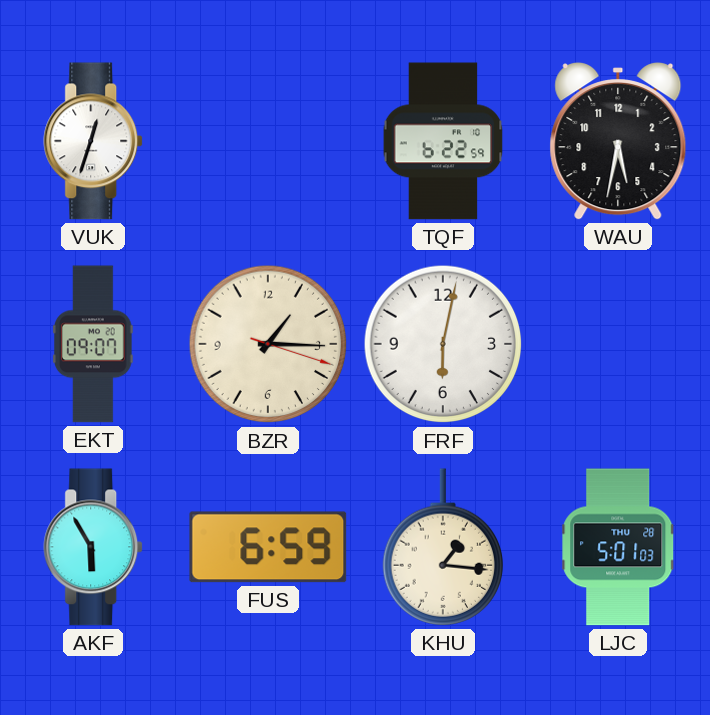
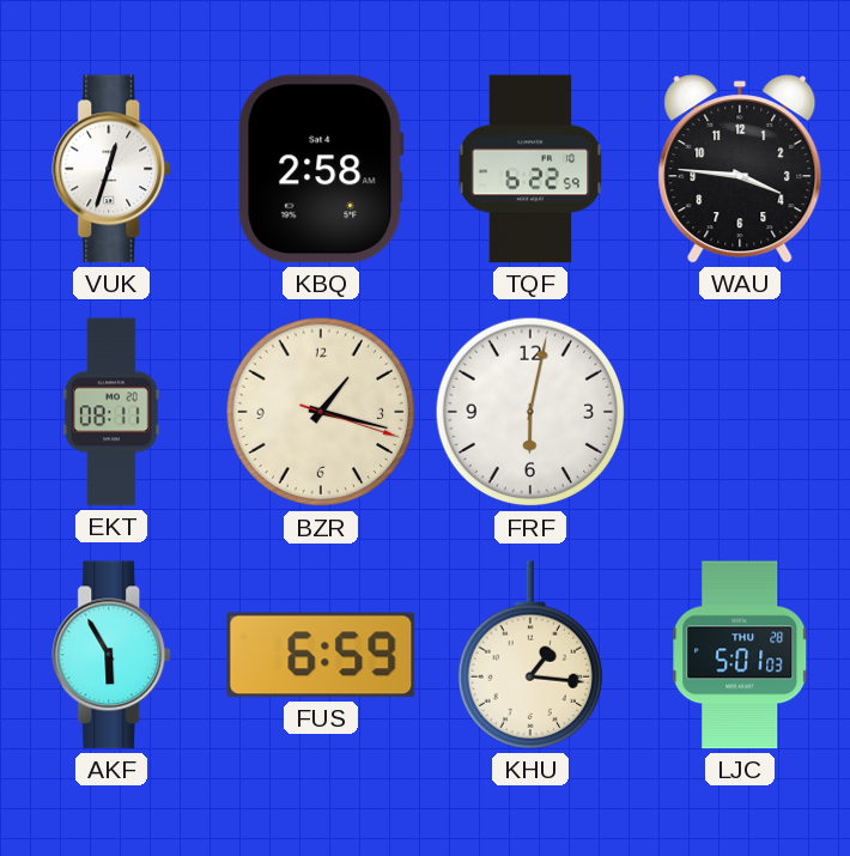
KBQ: none -> 2:58
WAU: 5:32 -> 3:46
EKT: 09:07 -> 08:11
BZR: 1:15 -> 1:17
